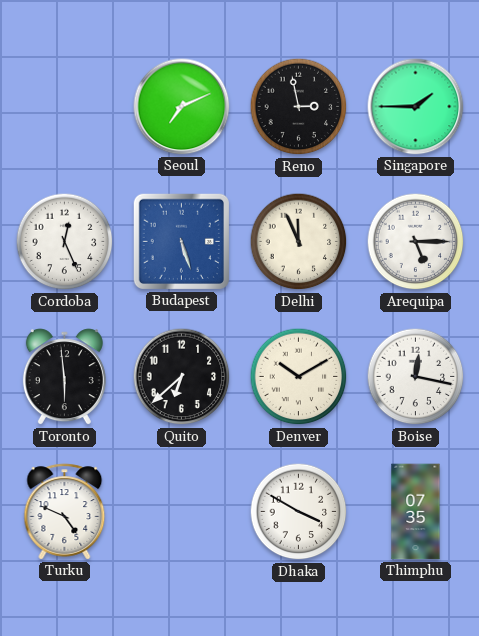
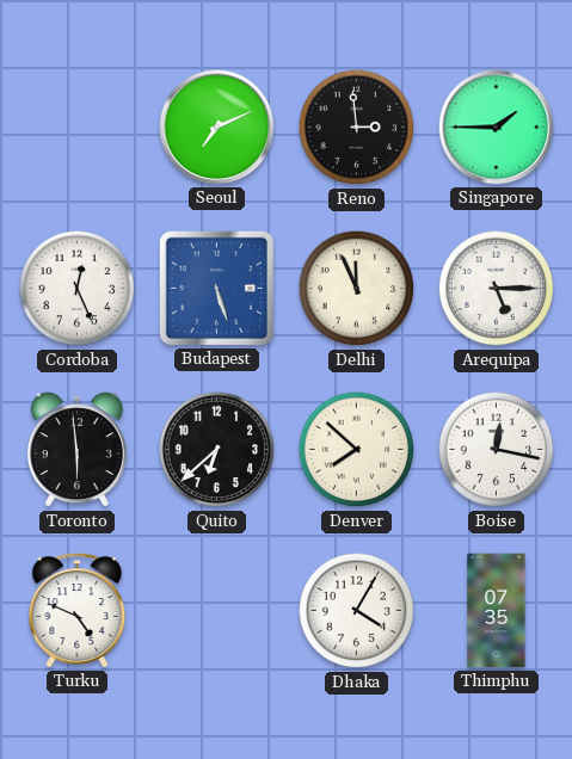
Reno: 2:58 -> 2:59
Denver: 10:10 -> 7:52
Dhaka: 3:50 -> 4:05
